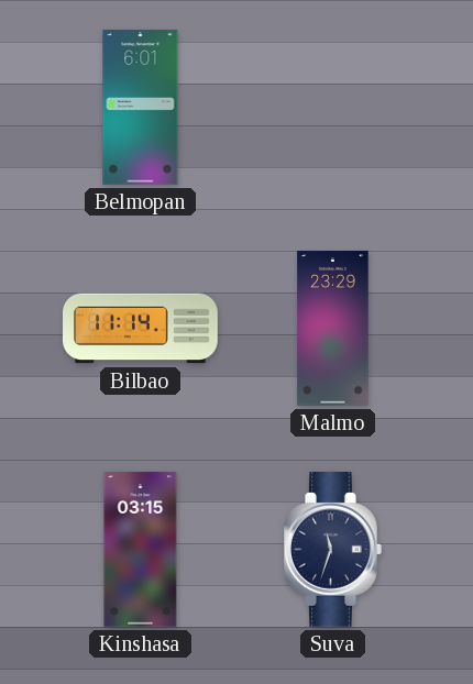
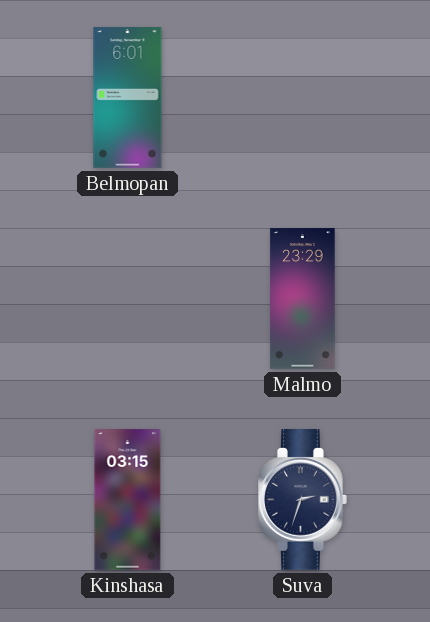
Bilbao: 11:14 -> none
Suva: 11:33 -> 2:33
